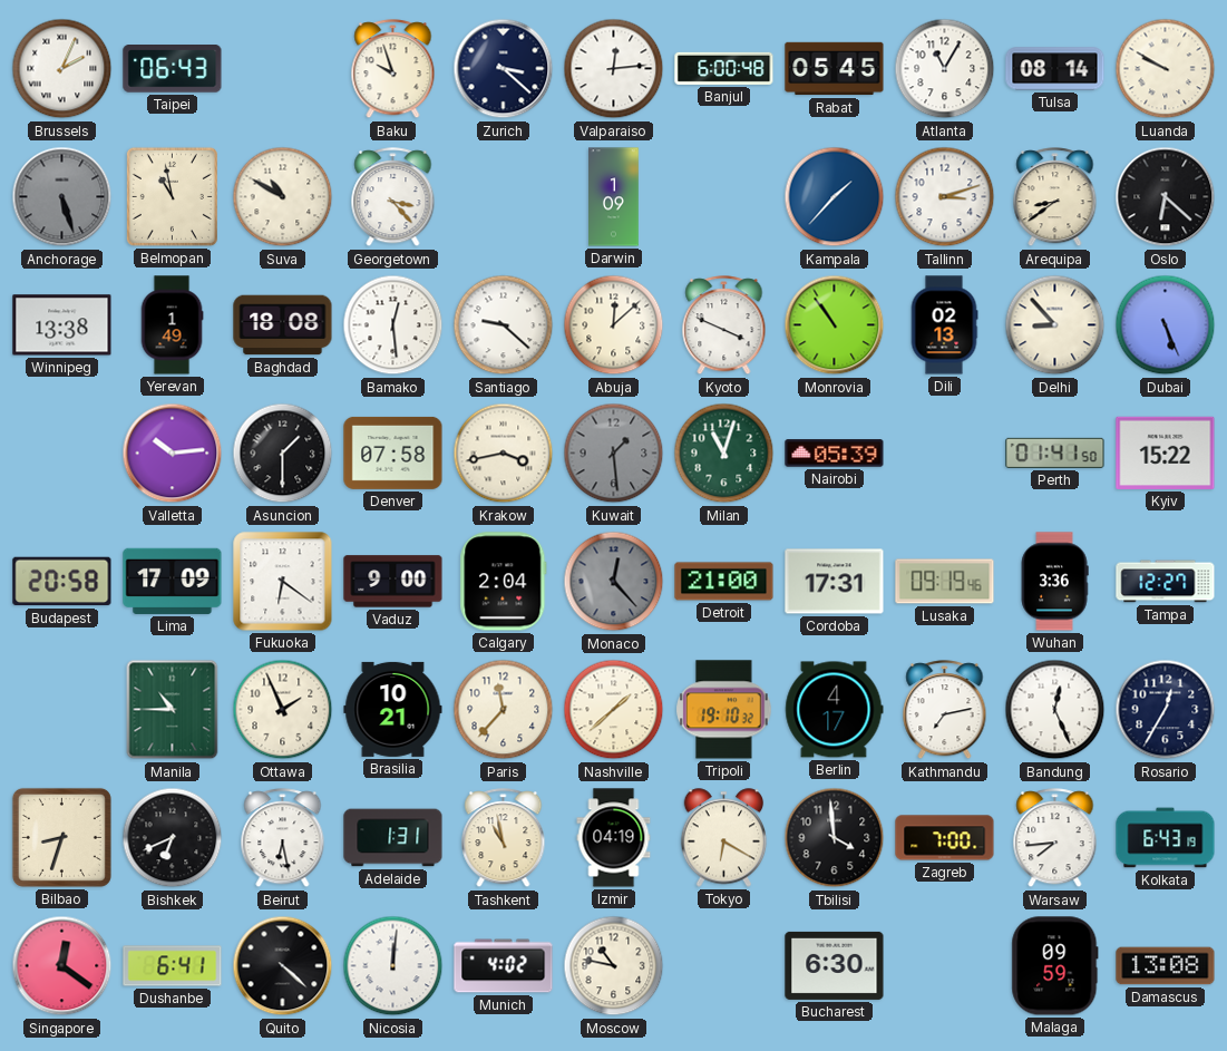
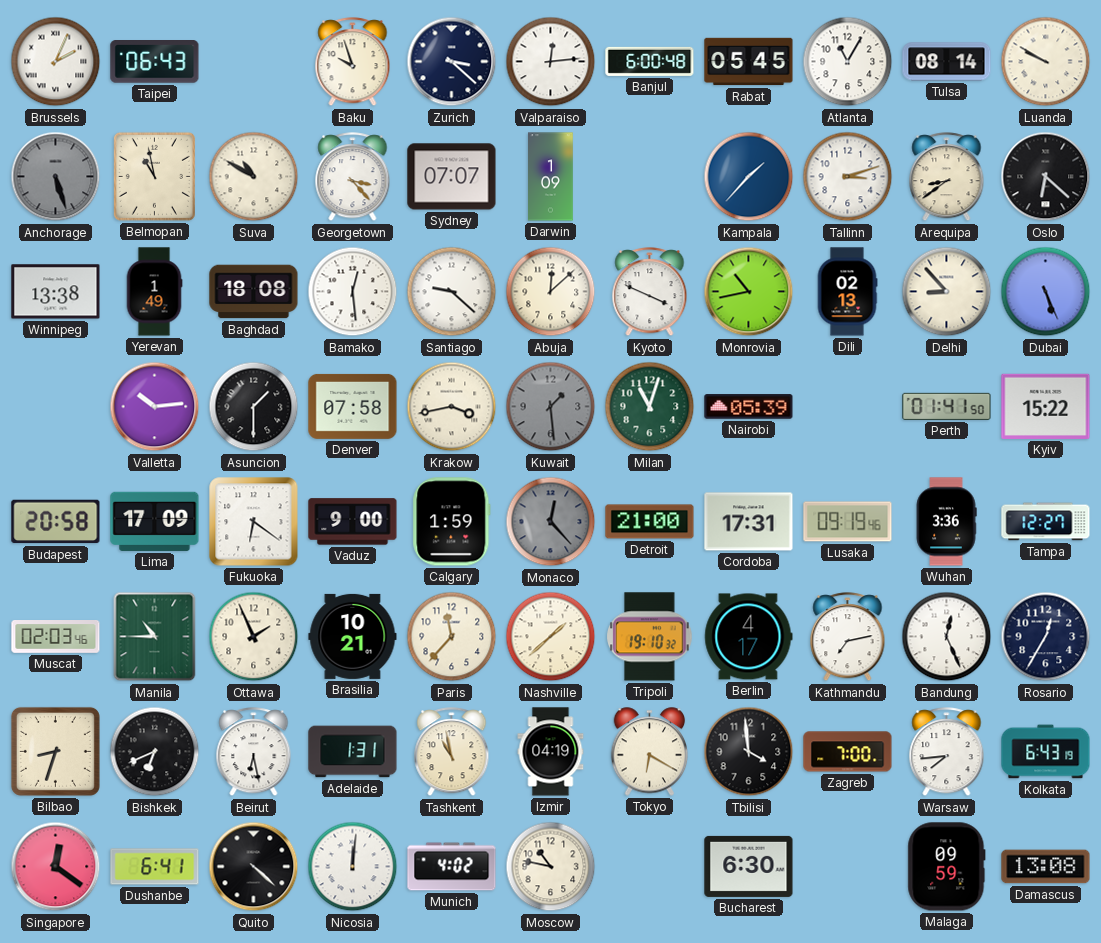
Sydney: none -> 07:07
Monrovia: 10:54 -> 10:43
Calgary: 2:04 -> 1:59
Muscat: none -> 02:03
